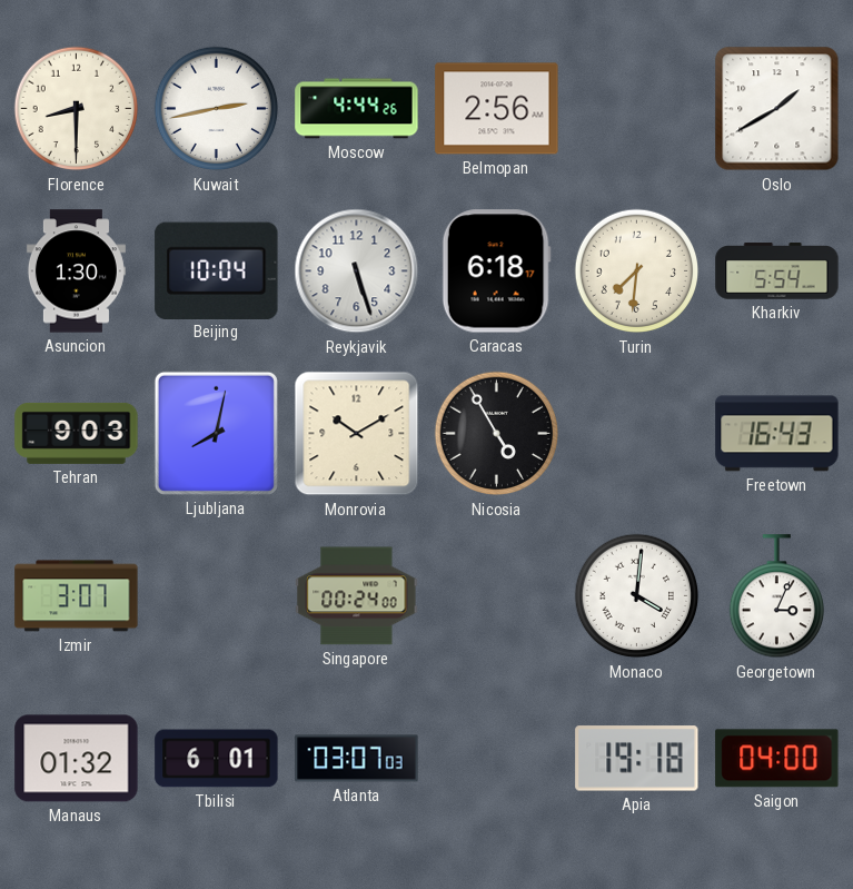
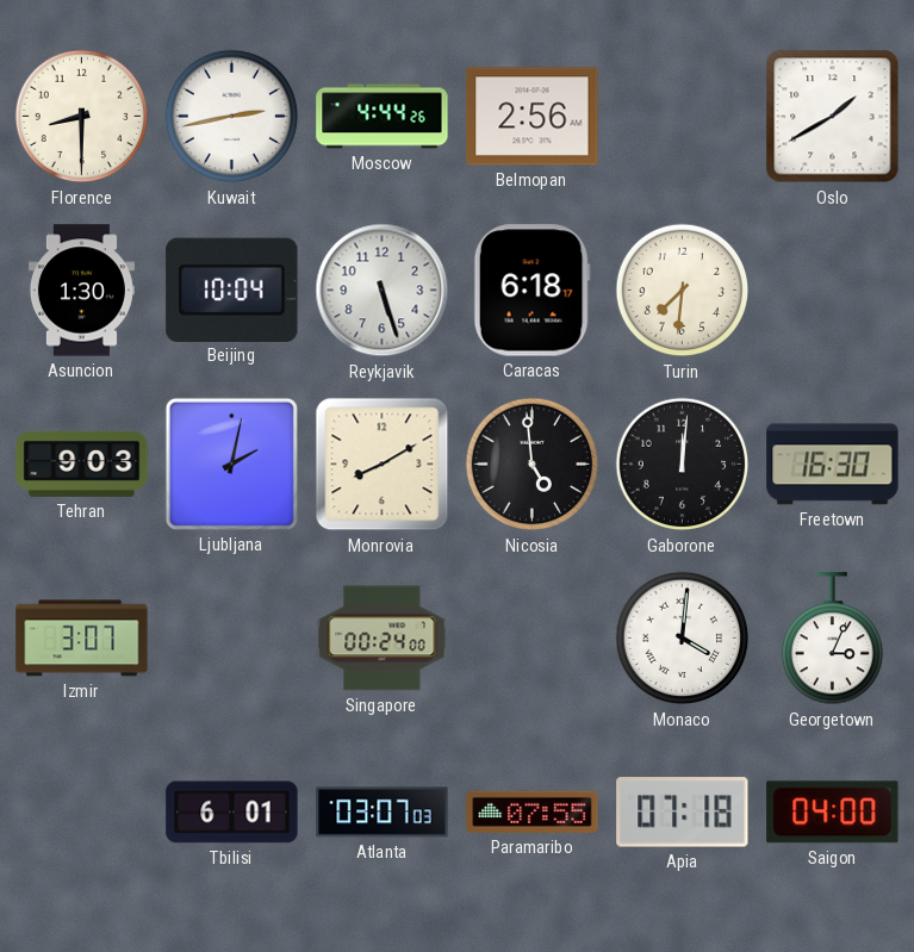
Kharkiv: 5:54 -> none
Ljubljana: 8:02 -> 2:02
Monrovia: 10:10 -> 8:10
Nicosia: 4:55 -> 4:59
Gaborone: none -> 12:01
Freetown: 16:43 -> 16:30
Manaus: 01:32 -> none
Paramaribo: none -> 07:55
Apia: 19:18 -> 07:18
